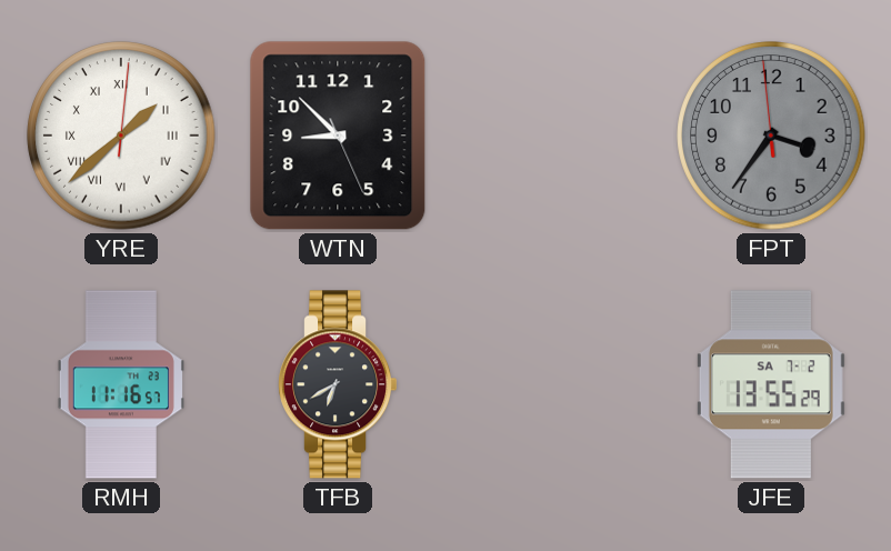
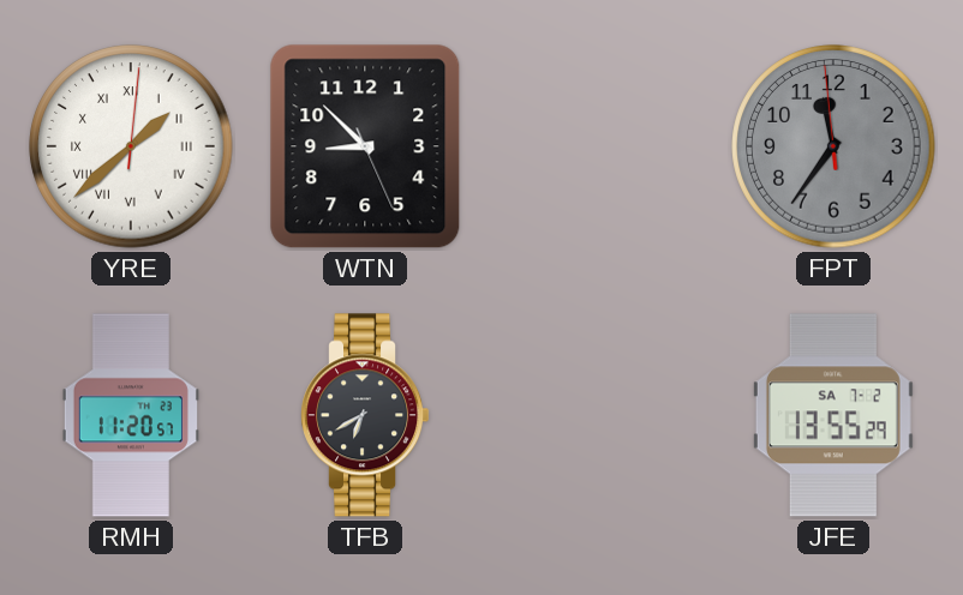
FPT: 3:35 -> 11:35
RMH: 11:16 -> 11:20
